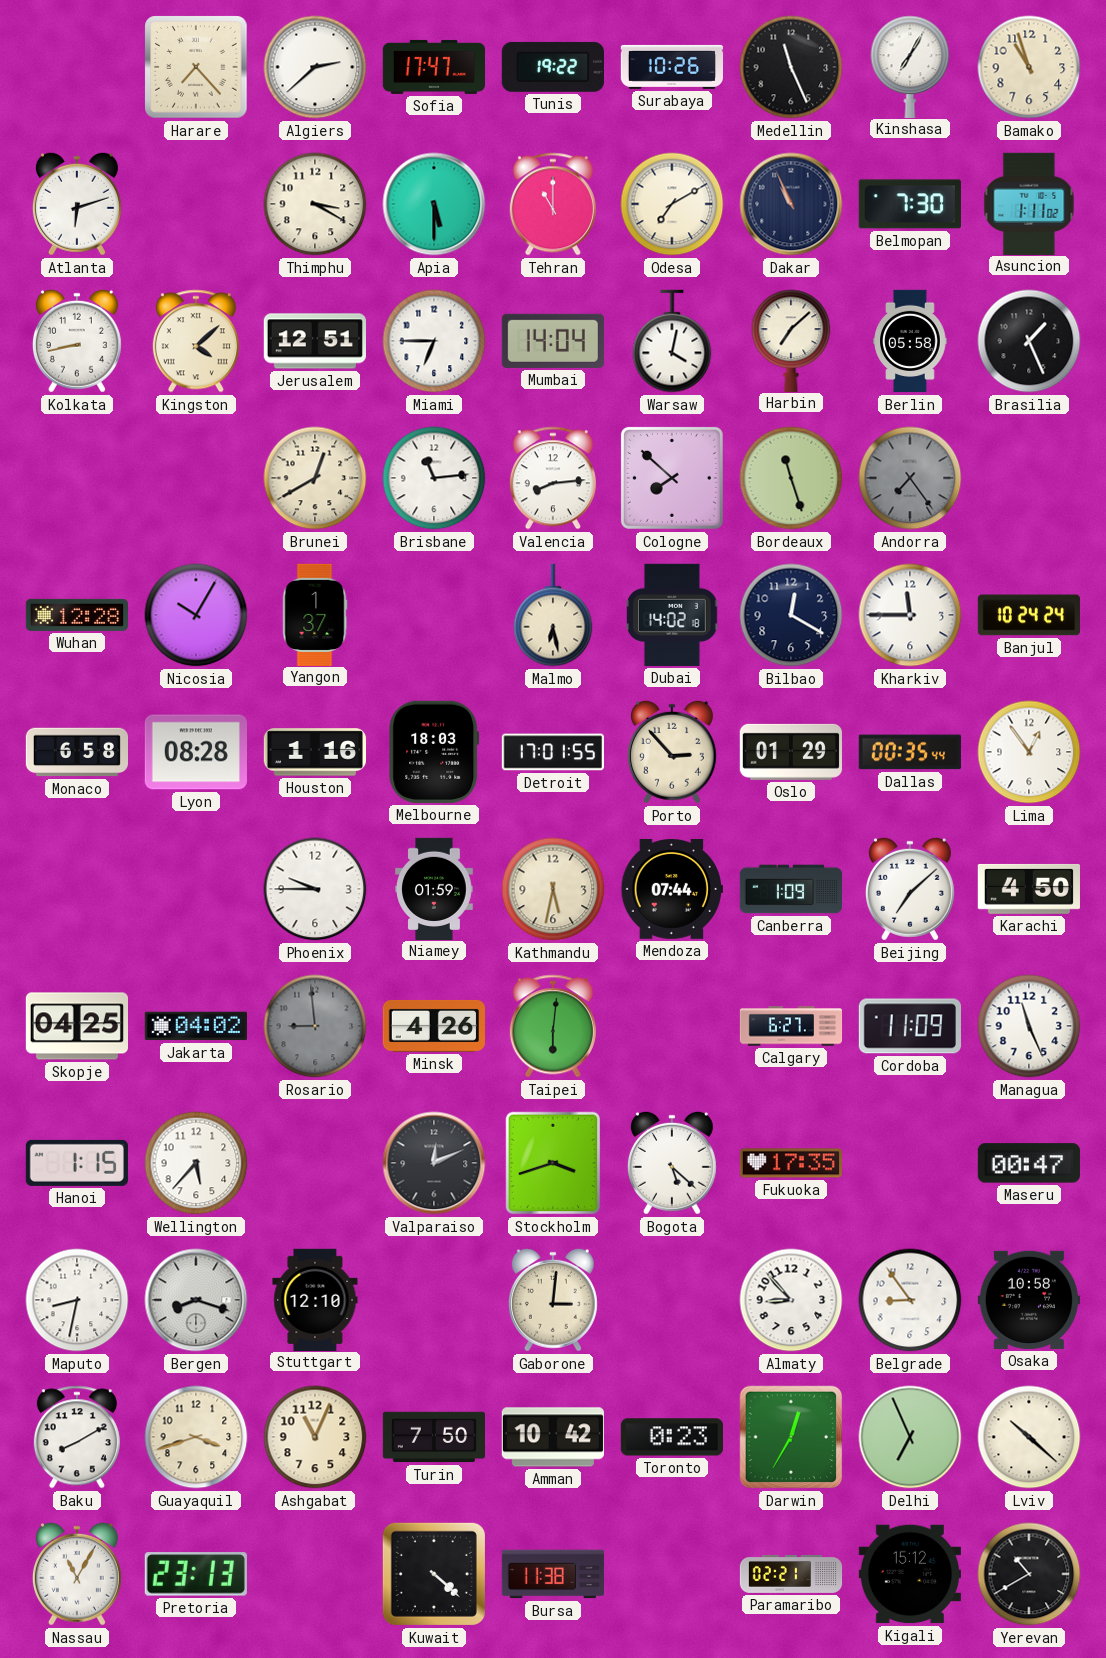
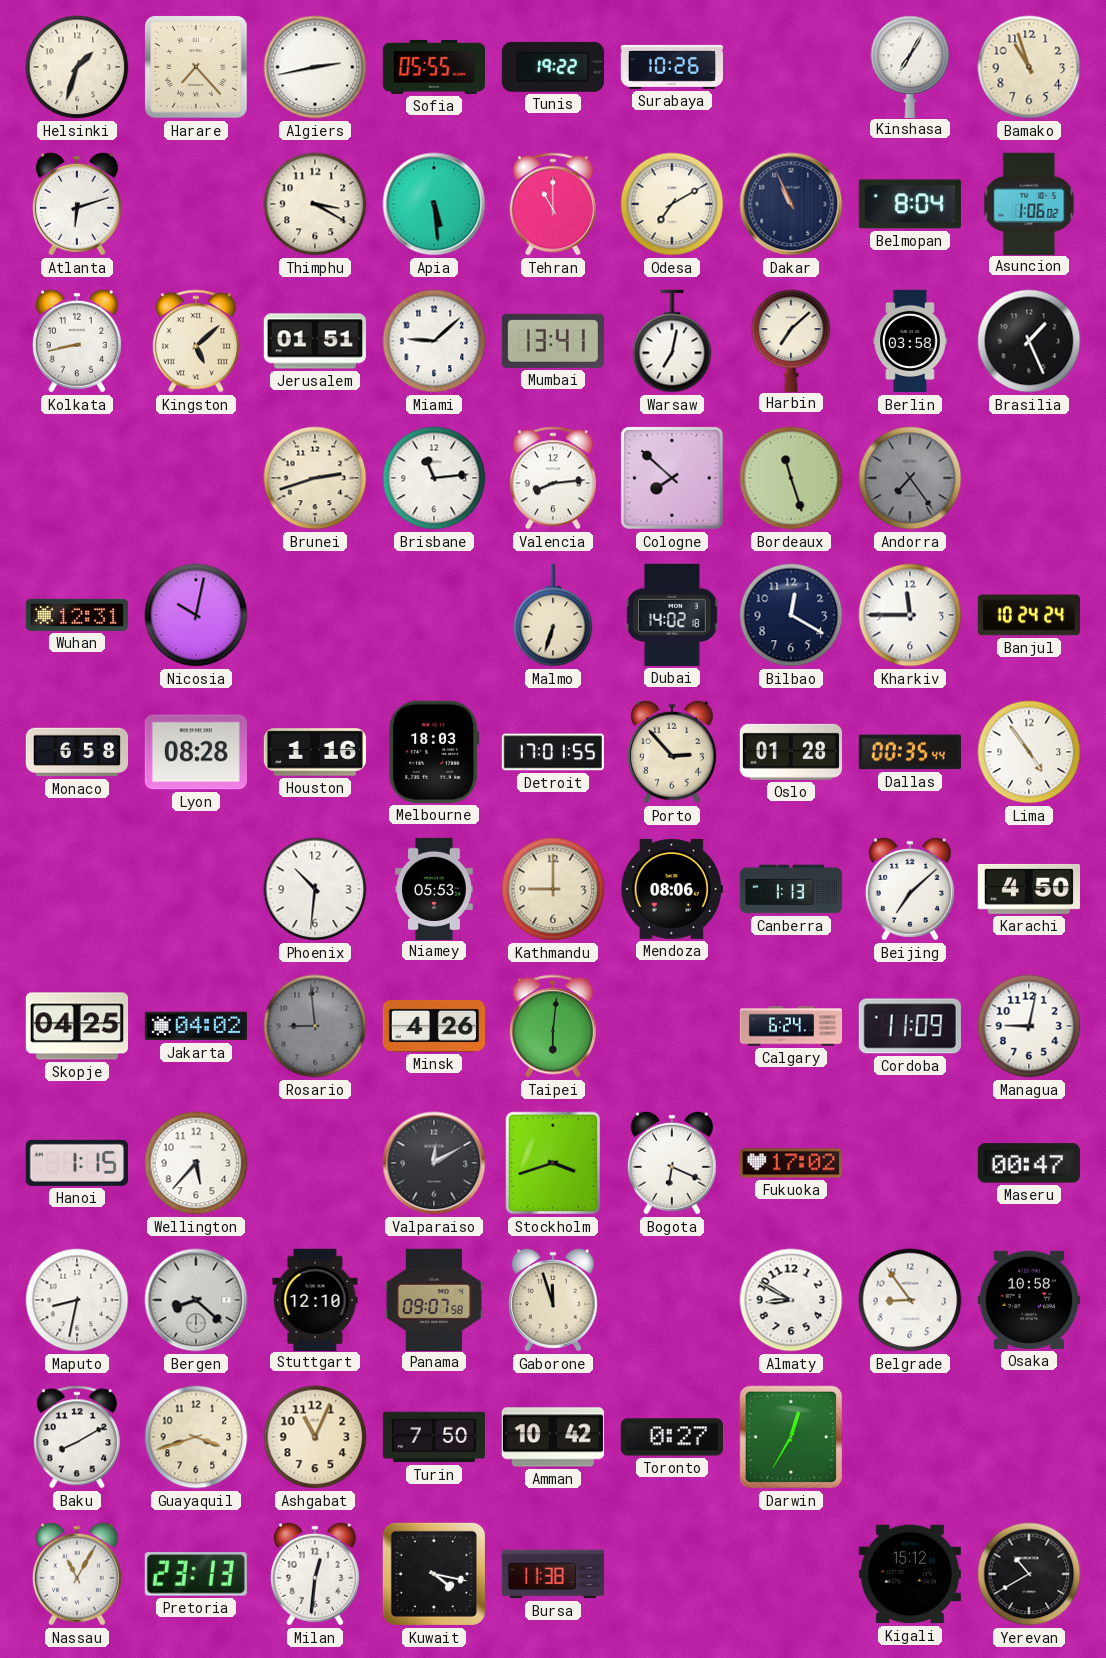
Helsinki: none -> 1:33
Algiers: 2:38 -> 2:43
Sofia: 17:47 -> 05:55
Medellin: 11:26 -> none
Apia: 5:30 -> 5:29
Belmopan: 7:30 -> 8:04
Asuncion: 1:11 -> 1:06
Kingston: 4:08 -> 5:08
Jerusalem: 12:51 -> 01:51
Miami: 6:45 -> 9:08
Mumbai: 14:04 -> 13:41
Warsaw: 4:02 -> 7:02
Berlin: 05:58 -> 03:58
Brunei: 12:40 -> 2:42
Wuhan: 12:28 -> 12:31
Nicosia: 10:05 -> 10:02
Yangon: 1:37 -> none
Malmo: 6:28 -> 6:33
Oslo: 01:29 -> 01:28
Lima: 12:54 -> 4:54
Phoenix: 9:45 -> 10:31
Niamey: 01:59 -> 05:53
Kathmandu: 5:32 -> 9:00
Mendoza: 07:44 -> 08:06
Canberra: 1:09 -> 1:13
Calgary: 6:27 -> 6:24
Managua: 11:26 -> 9:02
Valparaiso: 12:11 -> 12:10
Bogota: 5:22 -> 6:19
Fukuoka: 17:35 -> 17:02
Bergen: 8:18 -> 8:22
Panama: none -> 09:07
Gaborone: 3:01 -> 11:57
Almaty: 8:53 -> 8:50
Toronto: 0:23 -> 0:27
Delhi: 6:56 -> none
Lviv: 10:22 -> none
Milan: none -> 12:31
Kuwait: 4:22 -> 4:17
Paramaribo: 02:21 -> none
